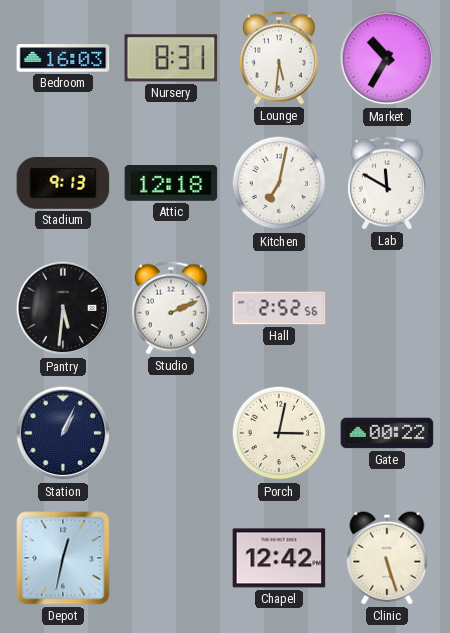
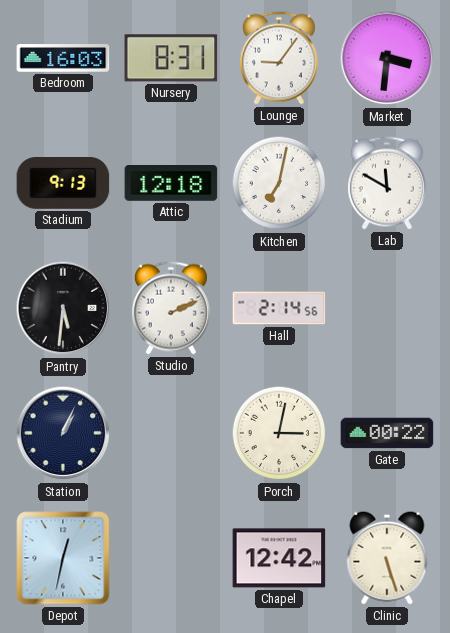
Lounge: 5:31 -> 9:06
Market: 10:35 -> 3:31
Hall: 2:52 -> 2:14
